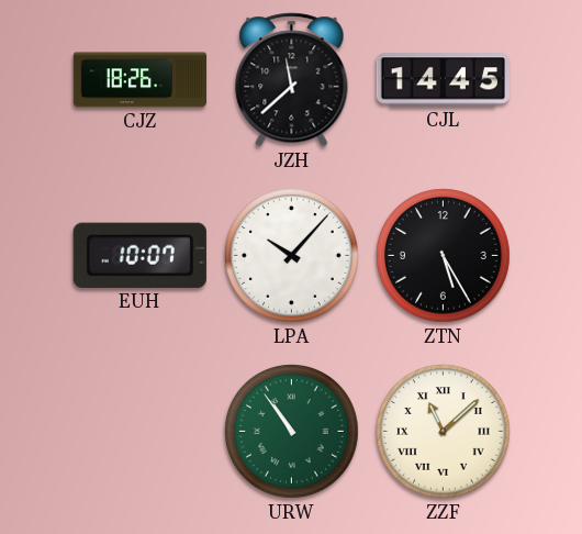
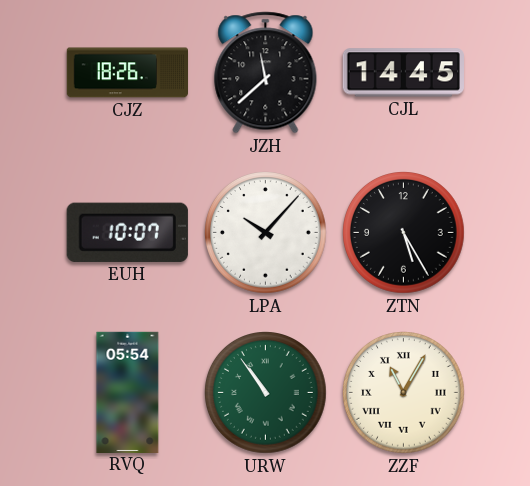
RVQ: none -> 05:54
ZZF: 11:08 -> 11:05
